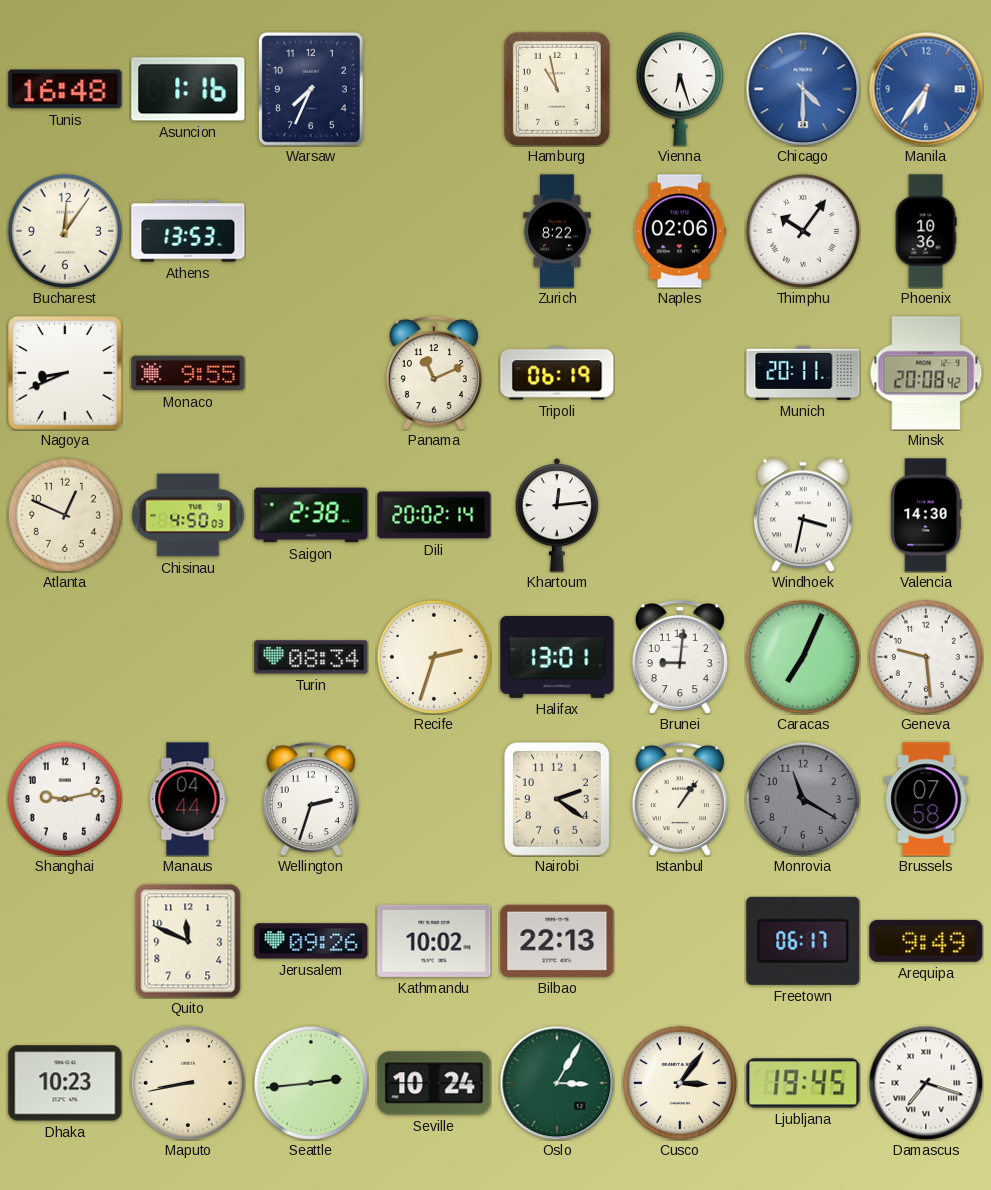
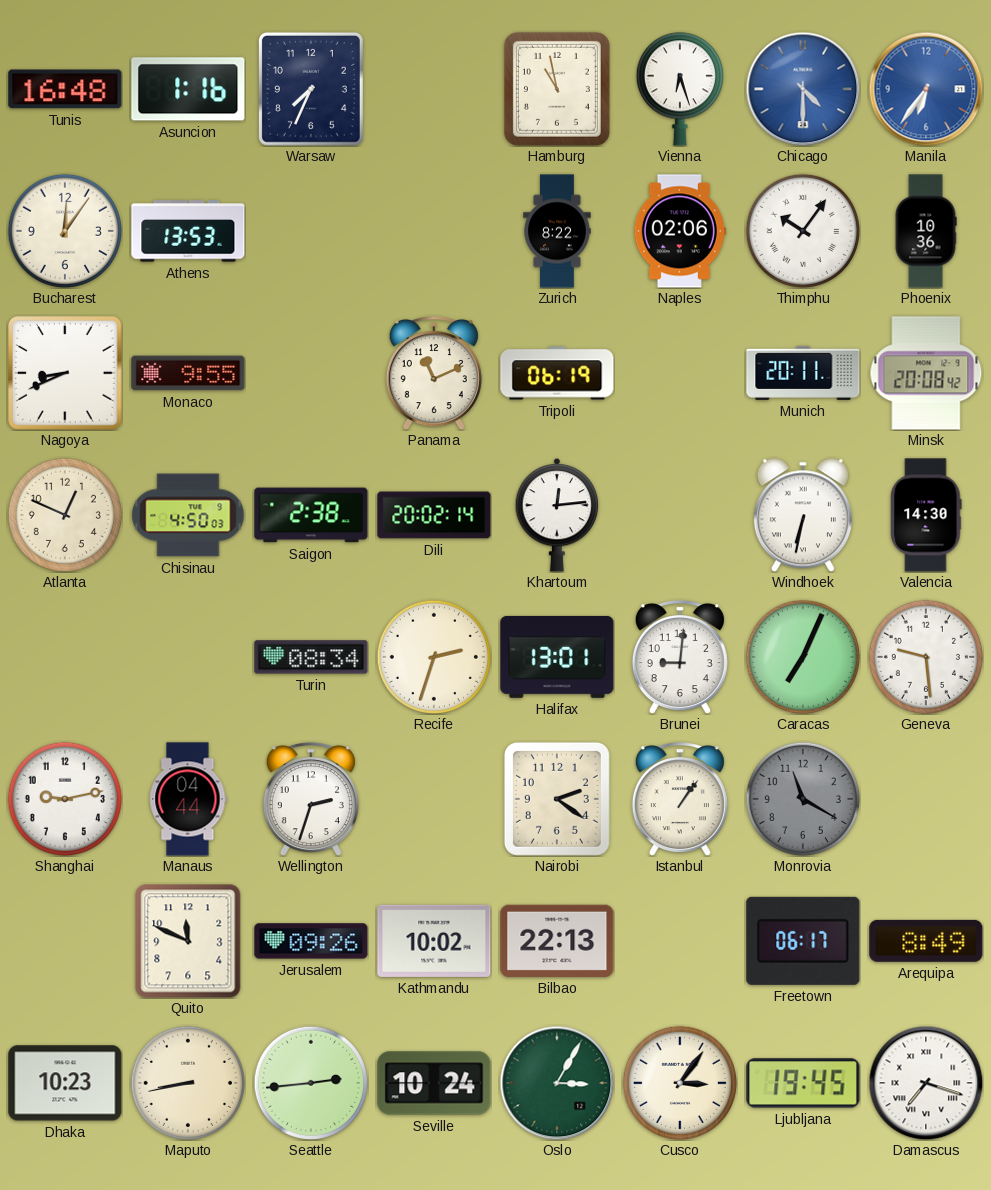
Windhoek: 3:32 -> 6:32
Brussels: 07:58 -> none
Arequipa: 9:49 -> 8:49
